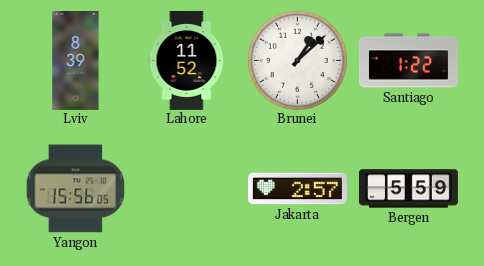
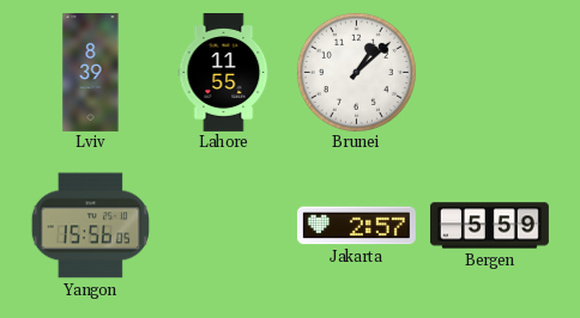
Lahore: 11:52 -> 11:55
Santiago: 1:22 -> none
